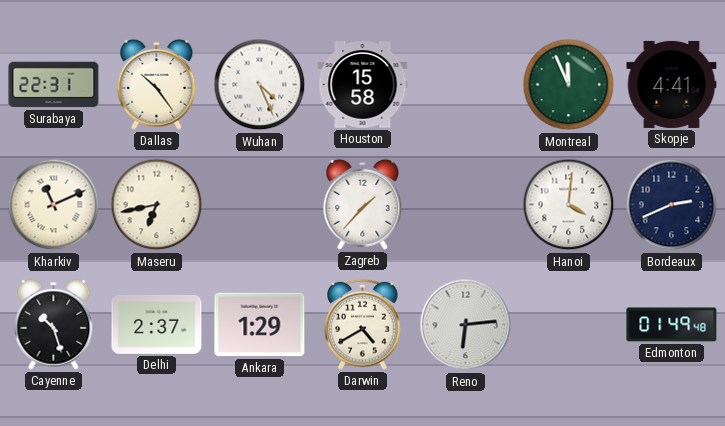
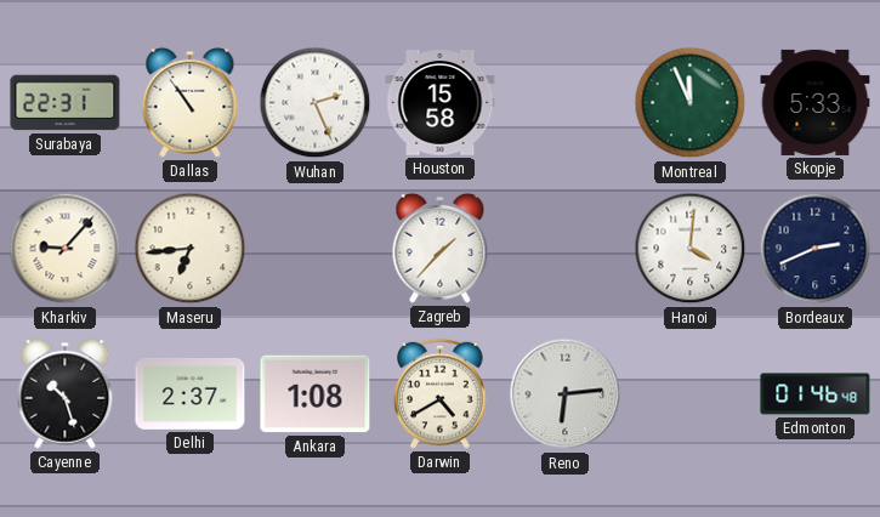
Dallas: 10:24 -> 10:54
Wuhan: 4:26 -> 2:26
Skopje: 4:41 -> 5:33
Kharkiv: 11:11 -> 9:07
Maseru: 6:43 -> 6:44
Ankara: 1:29 -> 1:08
Edmonton: 01:49 -> 01:46
